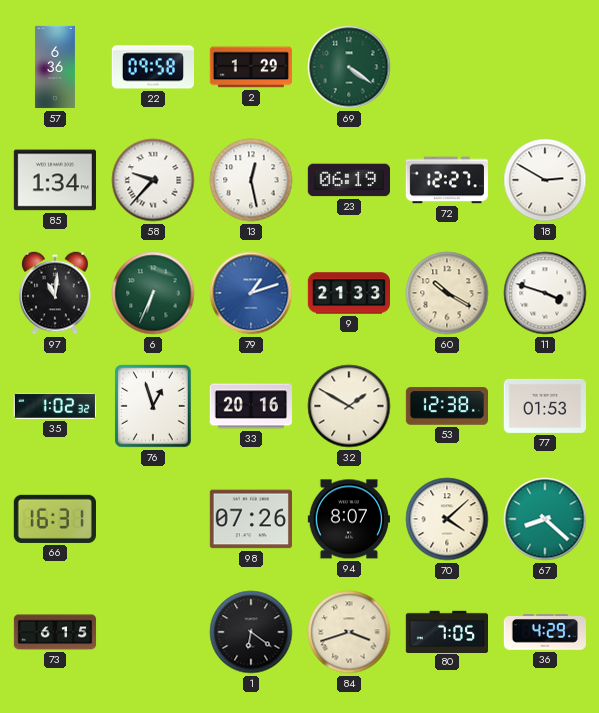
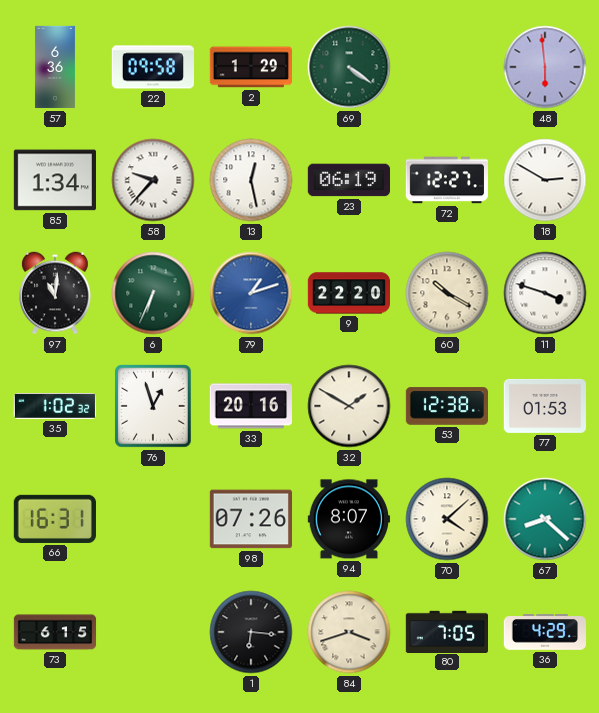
48: none -> 5:59
9: 21:33 -> 22:20
1: 6:21 -> 6:16
